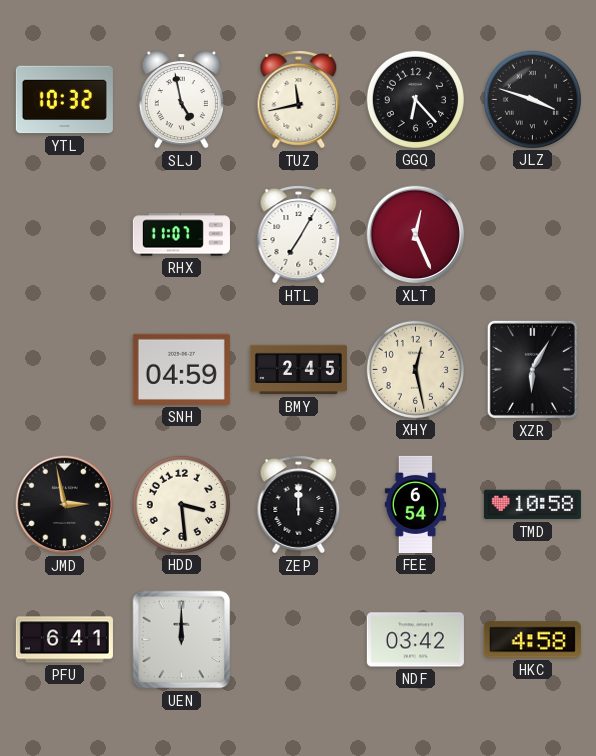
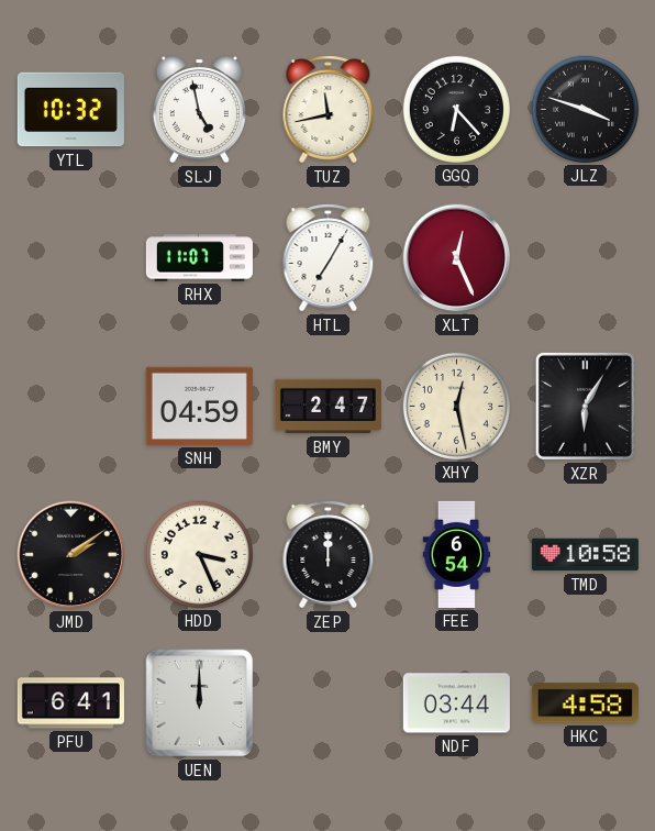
BMY: 2:45 -> 2:47
JMD: 2:58 -> 2:09
HDD: 3:29 -> 3:26
NDF: 03:42 -> 03:44
